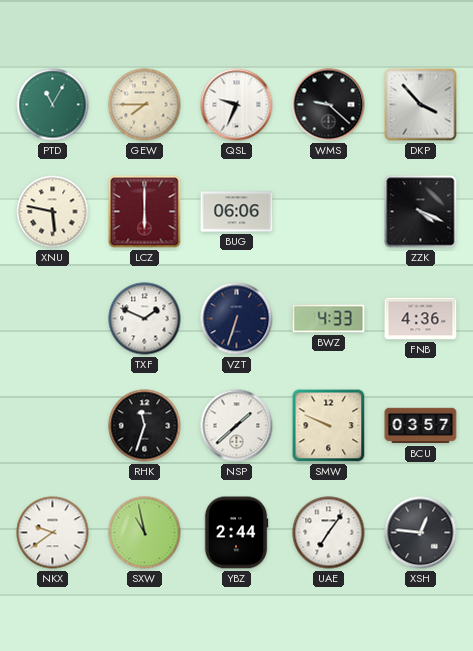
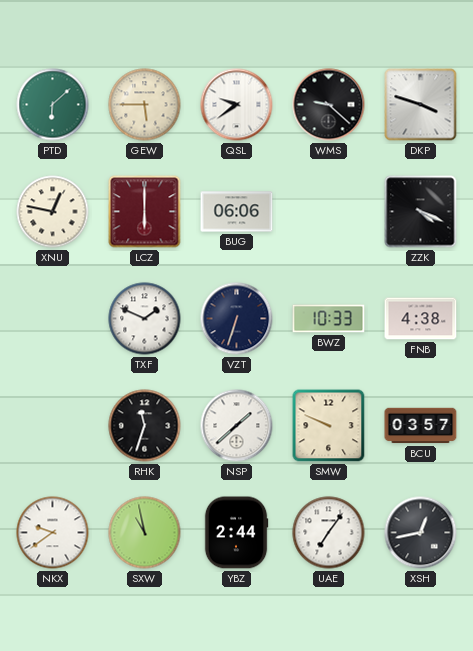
PTD: 11:05 -> 6:08
GEW: 7:45 -> 5:45
QSL: 9:34 -> 9:39
DKP: 3:53 -> 3:48
XNU: 5:47 -> 12:47
BWZ: 4:33 -> 10:33
FNB: 4:36 -> 4:38
XSH: 12:46 -> 12:43
